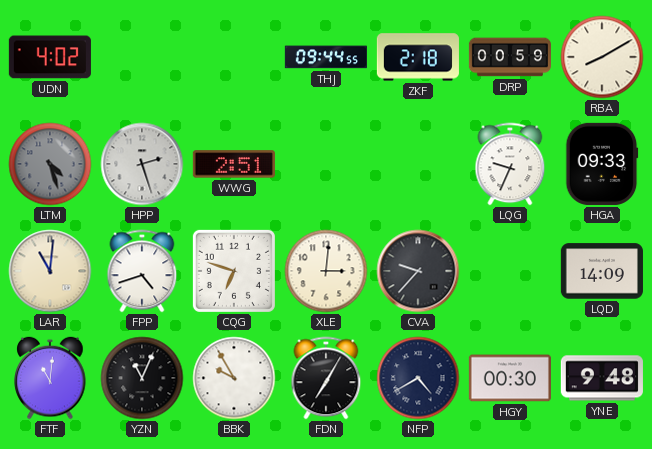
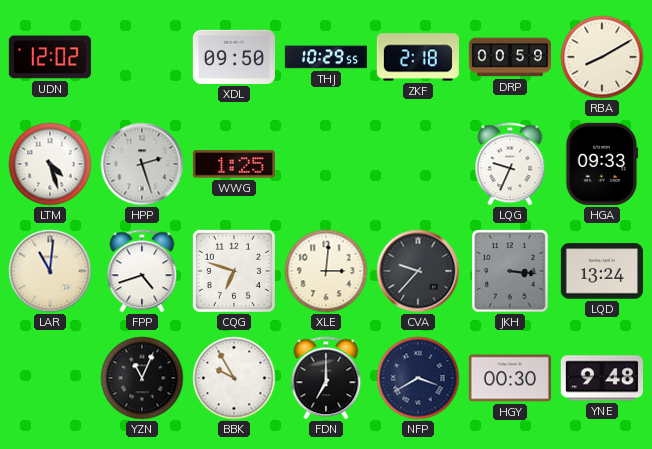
UDN: 4:02 -> 12:02
XDL: none -> 09:50
THJ: 09:44 -> 10:29
LTM dial: grey -> white
WWG: 2:51 -> 1:25
JKH: none -> 3:16
LQD: 14:09 -> 13:24
FTF: 11:01 -> none
FDN: 7:05 -> 7:00
NFP: 4:40 -> 3:40
